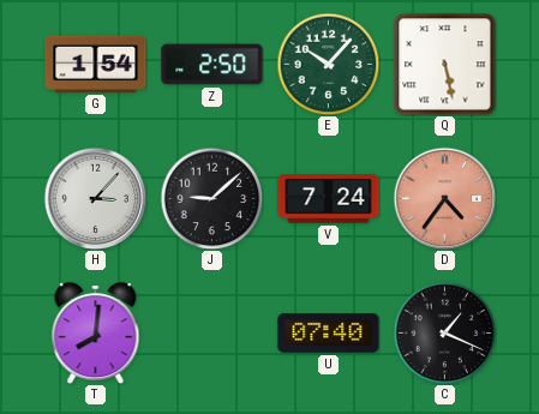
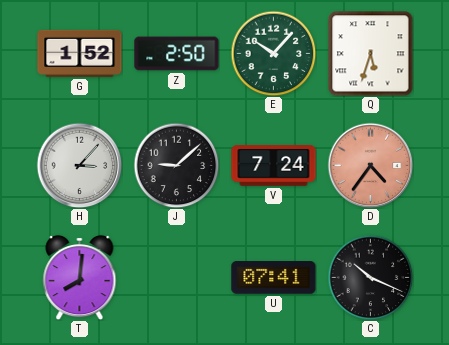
G: 1:54 -> 1:52
Q: 5:28 -> 5:33
U: 07:40 -> 07:41
C: 1:19 -> 10:19
